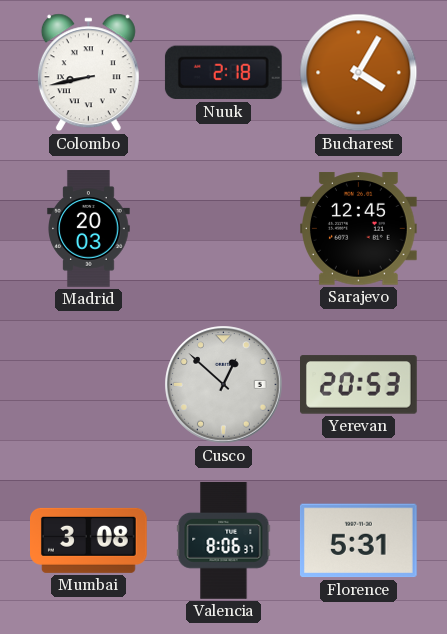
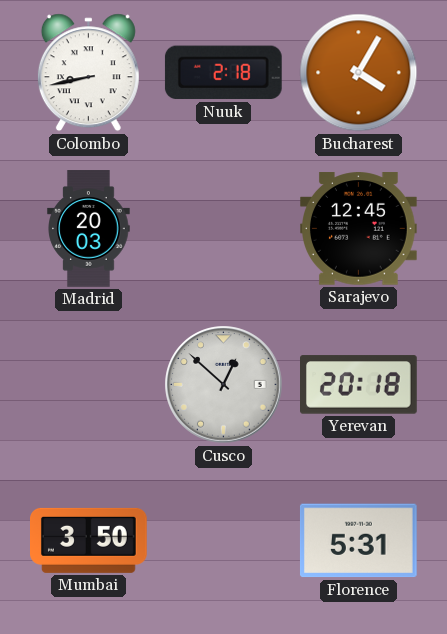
Yerevan: 20:53 -> 20:18
Mumbai: 3:08 -> 3:50
Valencia: 8:06 -> none
